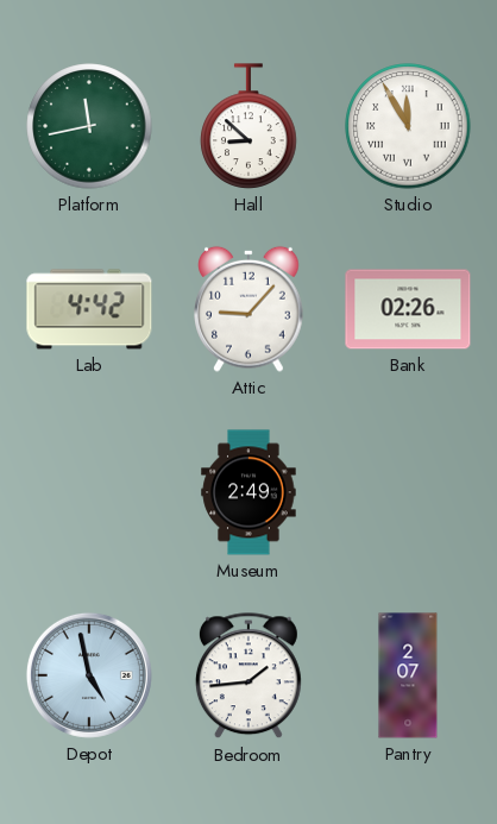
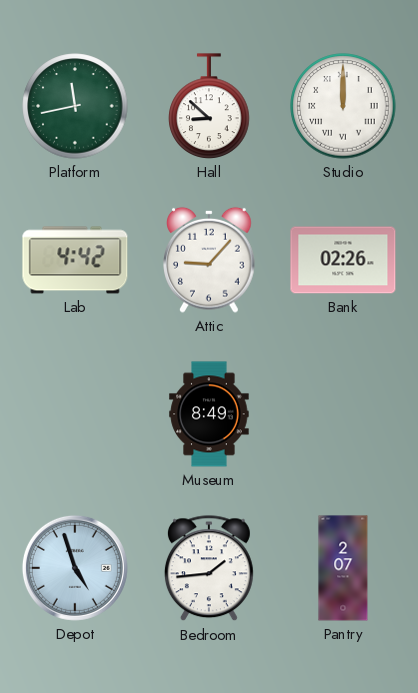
Studio: 11:55 -> 12:00
Museum: 2:49 -> 8:49
Depot: 4:58 -> 4:57
